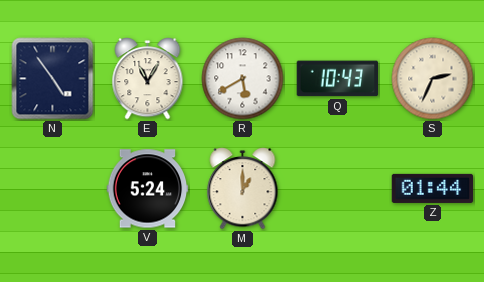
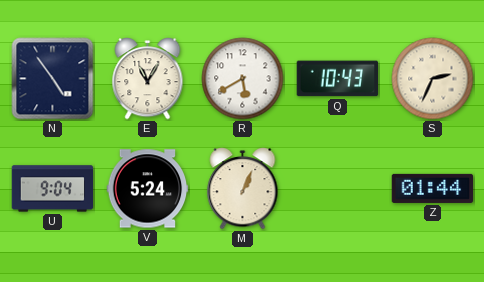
U: none -> 9:04
M: 1:00 -> 1:04
